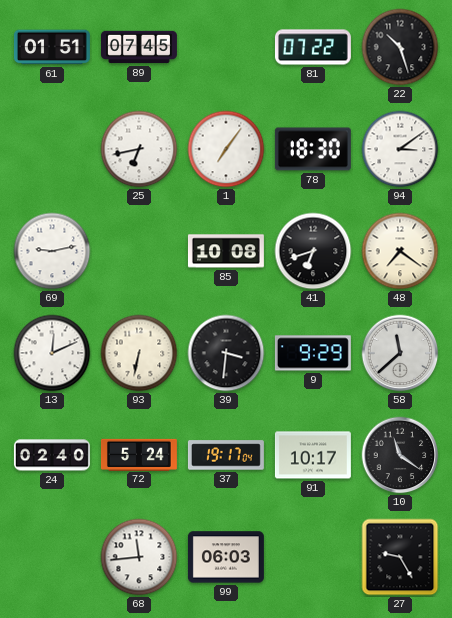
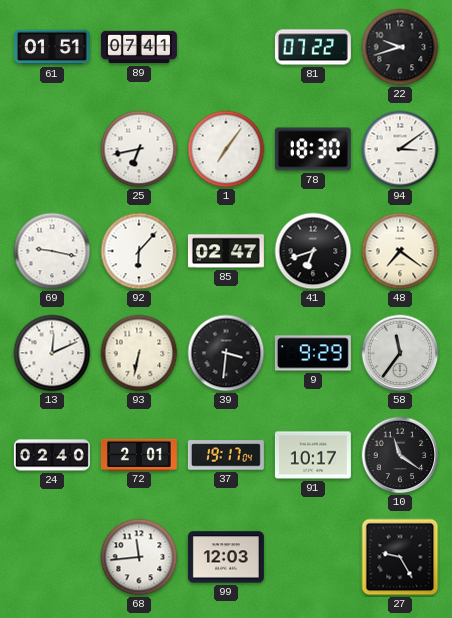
89: 07:45 -> 07:41
22: 10:27 -> 9:42
69: 9:13 -> 9:17
92: none -> 6:07
85: 10:08 -> 02:47
58: 11:38 -> 11:36
72: 5:24 -> 2:01
99: 06:03 -> 12:03
